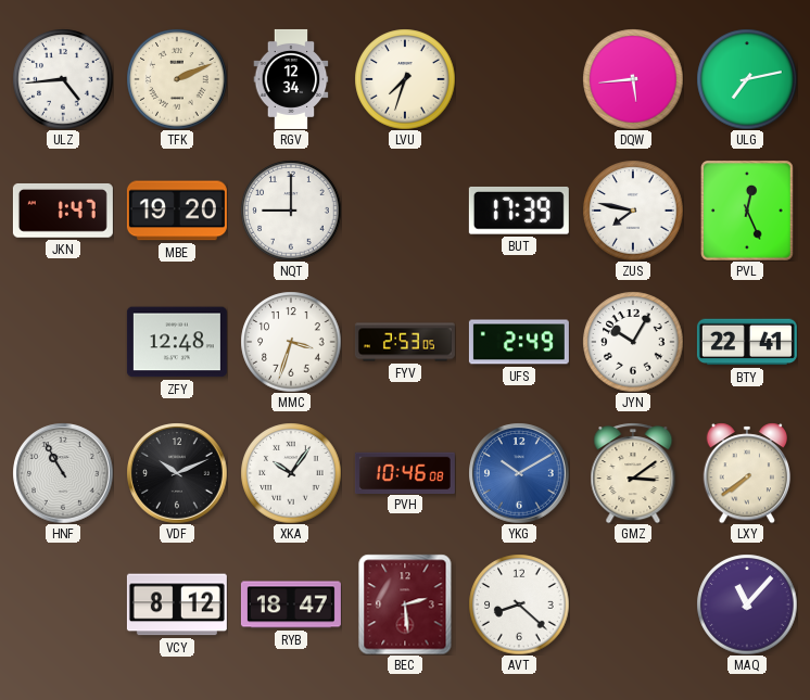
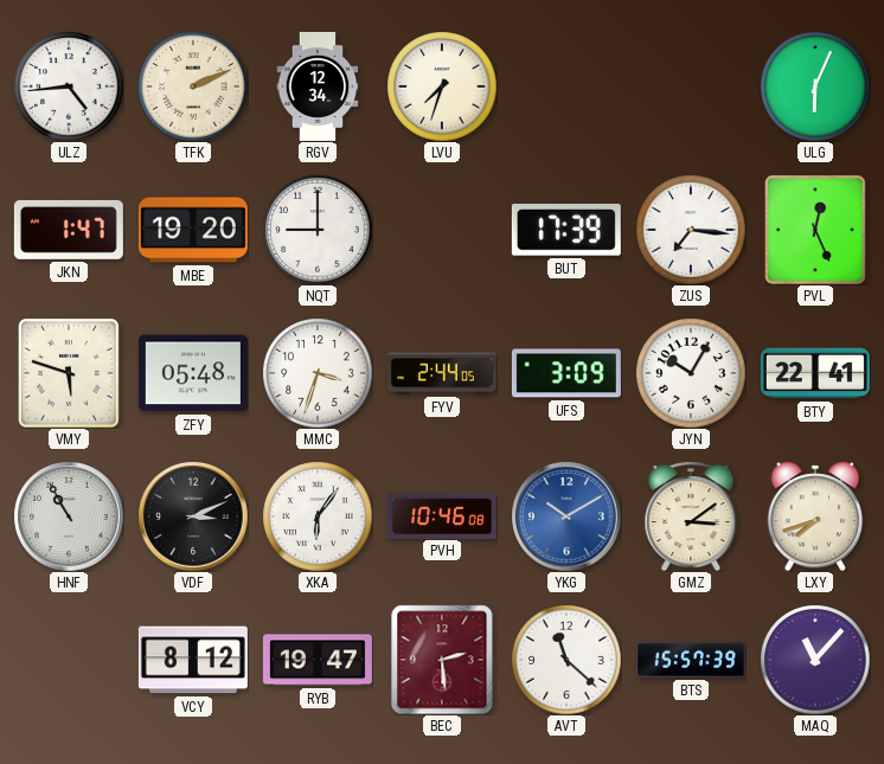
DQW: 5:44 -> none
ULG: 7:13 -> 6:04
ZUS: 7:47 -> 7:16
VMY: none -> 5:48
ZFY: 12:48 -> 05:48
FYV: 2:53 -> 2:44
UFS: 2:49 -> 3:09
VDF: 10:11 -> 3:11
XKA: 10:06 -> 6:06
LXY: 7:39 -> 7:42
RYB: 18:47 -> 19:47
AVT: 8:22 -> 11:22
BTS: none -> 15:57
